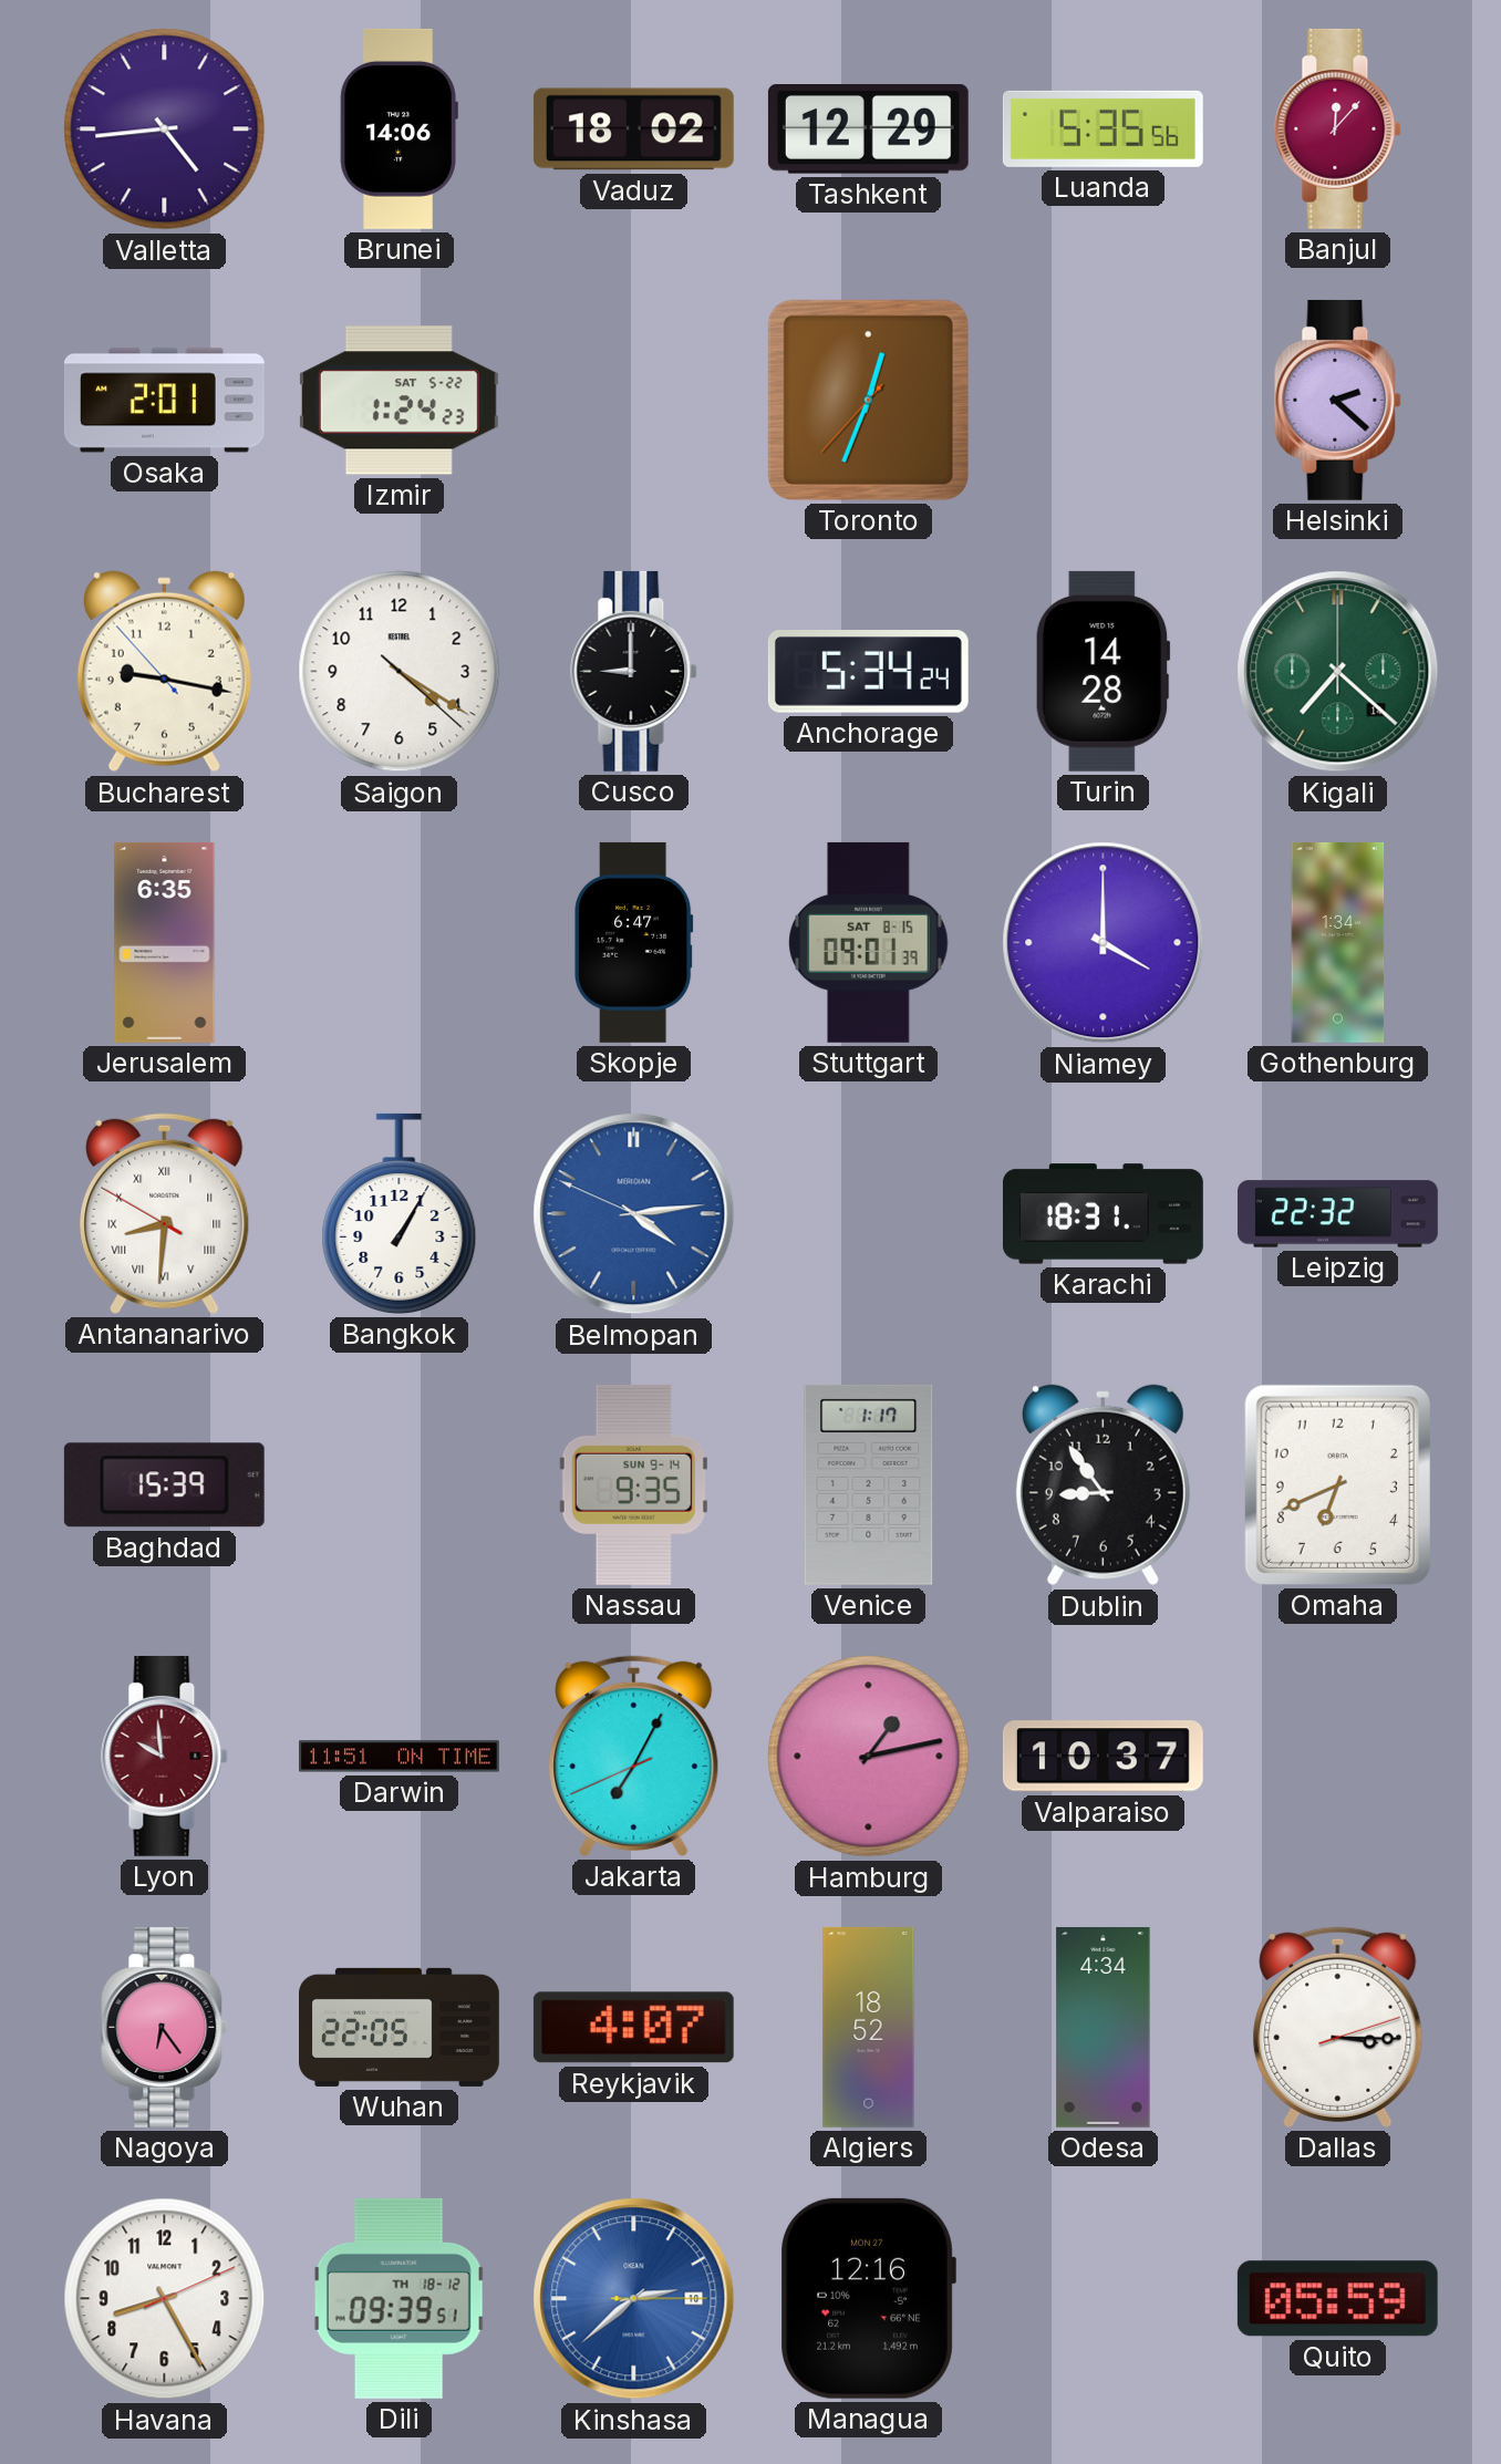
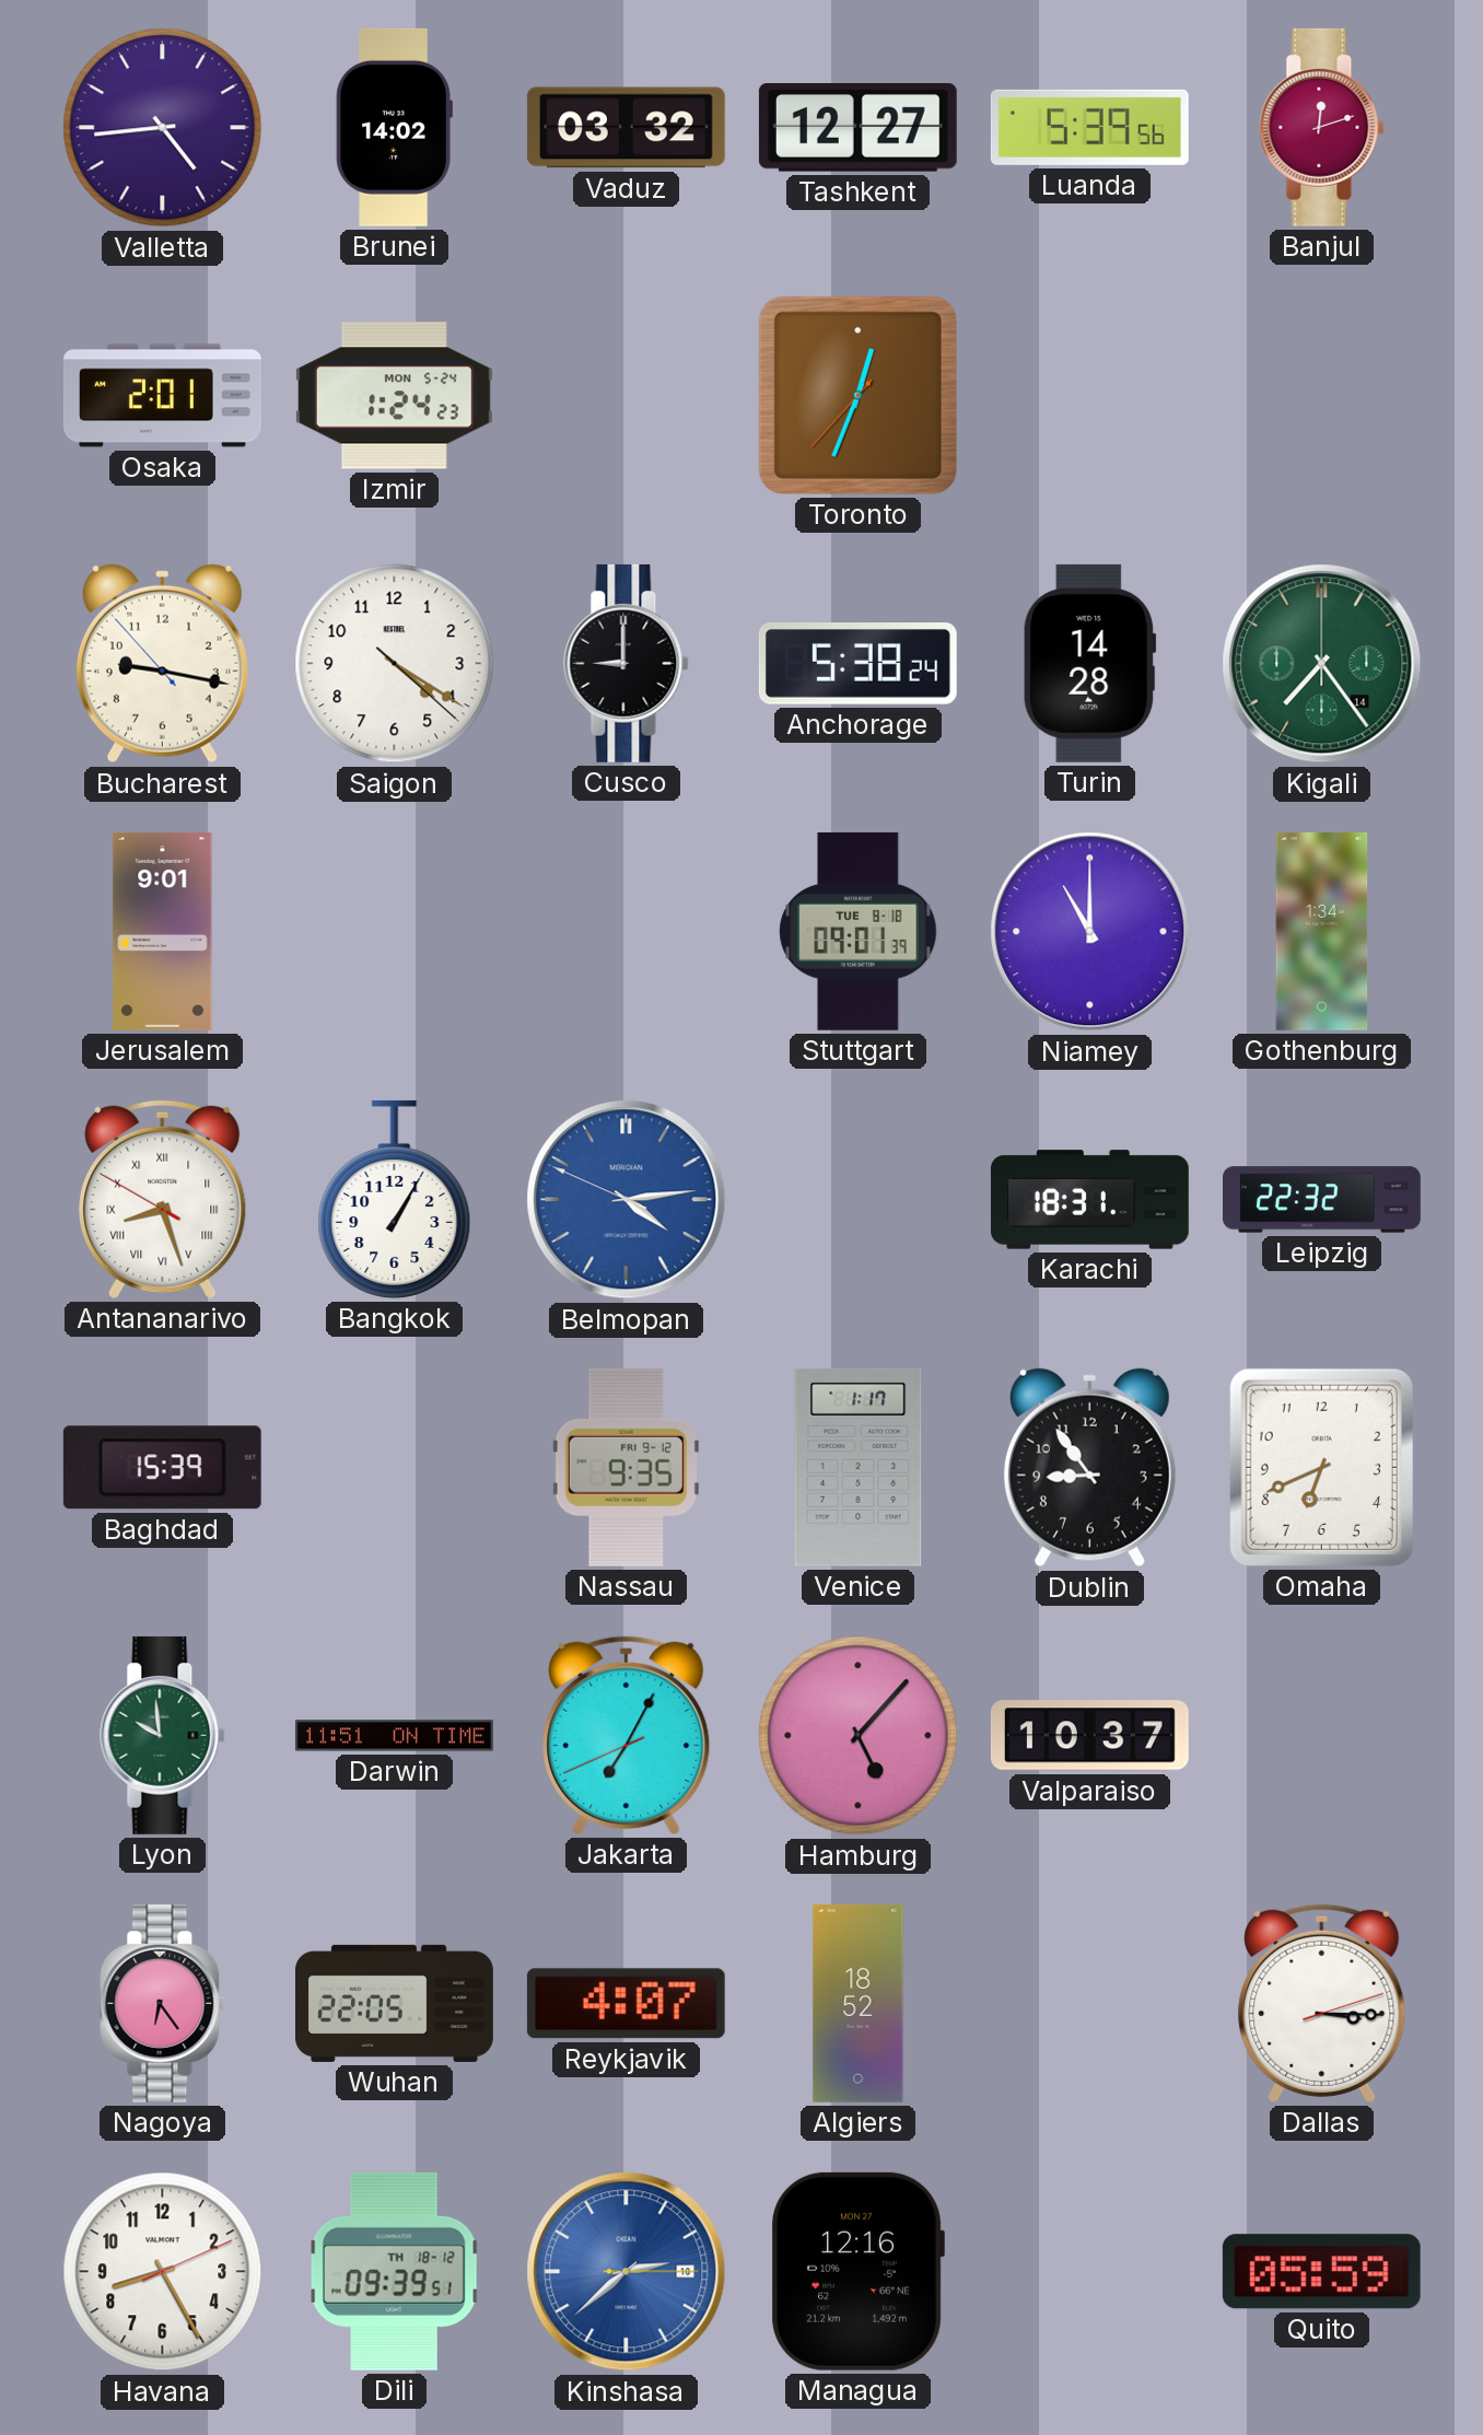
Brunei: 14:06 -> 14:02
Vaduz: 18:02 -> 03:32
Tashkent: 12:29 -> 12:27
Luanda: 5:35 -> 5:39
Banjul: 12:07 -> 12:12
Izmir date: SAT 5-22 -> MON 5-24
Helsinki: 2:22 -> none
Anchorage: 5:34 -> 5:38
Kigali: 7:22 -> 7:24
Jerusalem: 6:35 -> 9:01
Skopje: 6:47 -> none
Stuttgart date: SAT 8-15 -> TUE 8-18
Niamey: 4:00 -> 11:00
Antananarivo: 8:30 -> 8:26
Nassau date: SUN 9-14 -> FRI 9-12
Lyon dial: burgundy -> green
Hamburg: 1:13 -> 5:07
Odesa: 4:34 -> none
